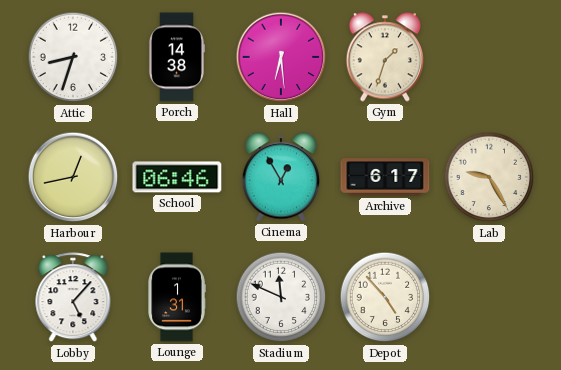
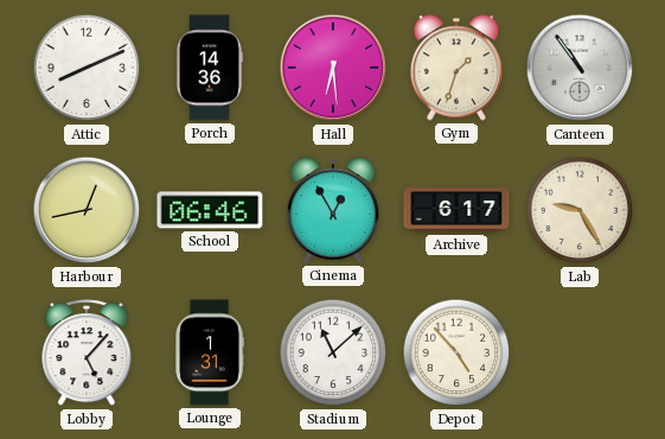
Attic: 8:33 -> 8:11
Porch: 14:38 -> 14:36
Canteen: none -> 10:54
Stadium: 11:49 -> 11:08
